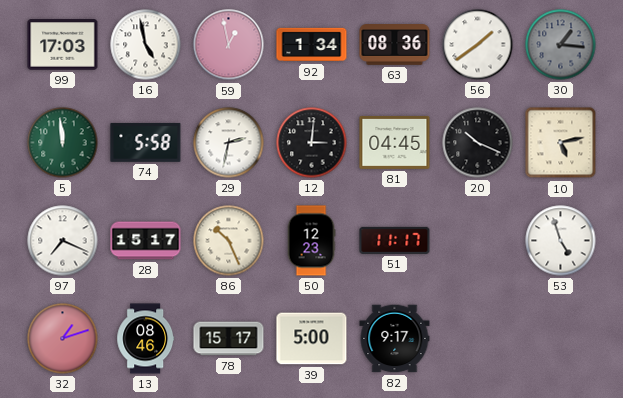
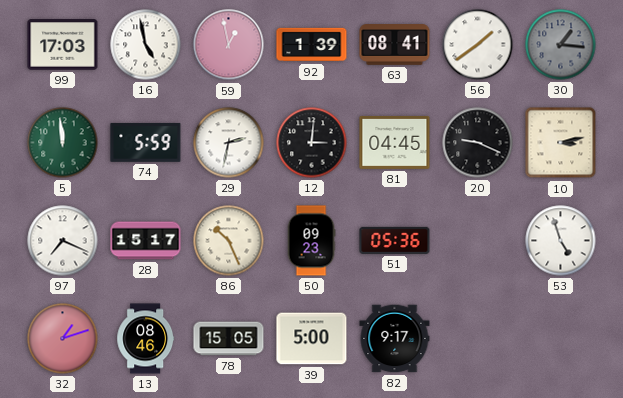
92: 1:34 -> 1:39
63: 08:36 -> 08:41
74: 5:58 -> 5:59
20: 10:19 -> 9:19
10: 5:13 -> 3:13
50: 12:23 -> 09:23
51: 11:17 -> 05:36
78: 15:17 -> 15:05
